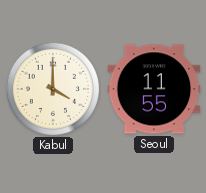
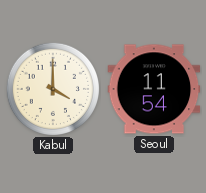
Seoul: 11:55 -> 11:54
